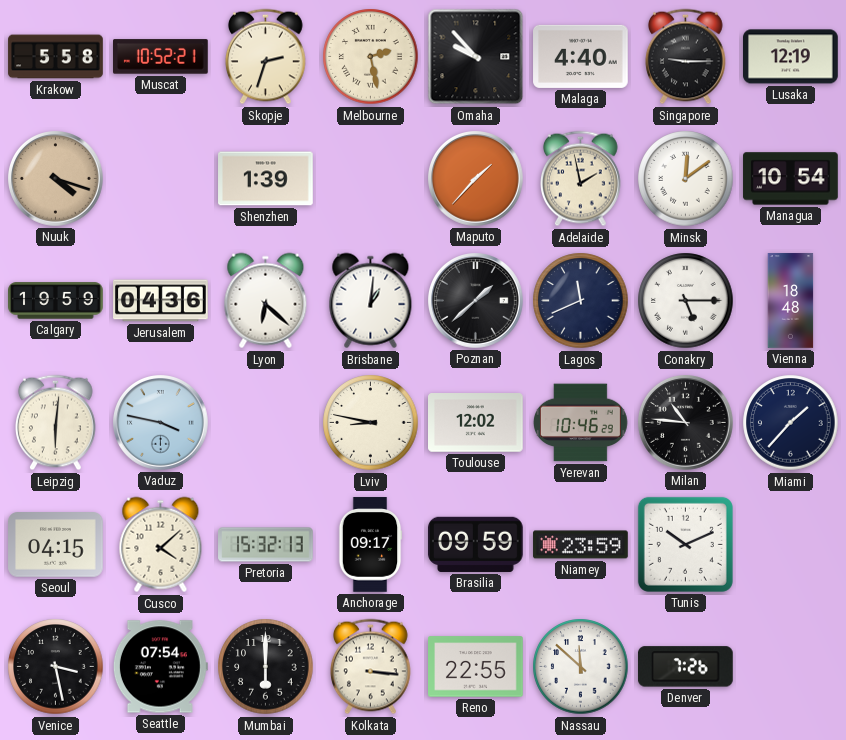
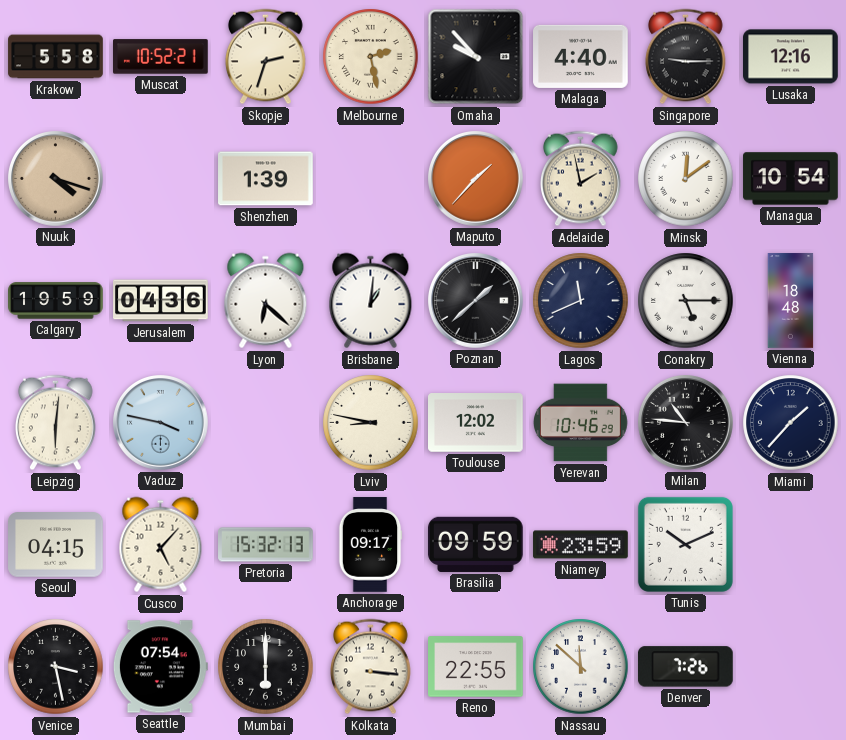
Lusaka: 12:19 -> 12:16
Cusco: 4:08 -> 5:07
